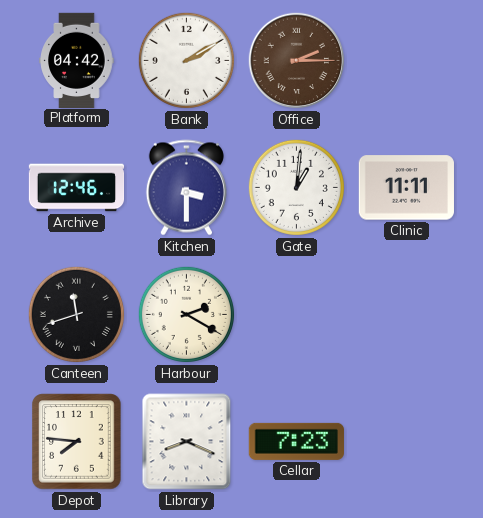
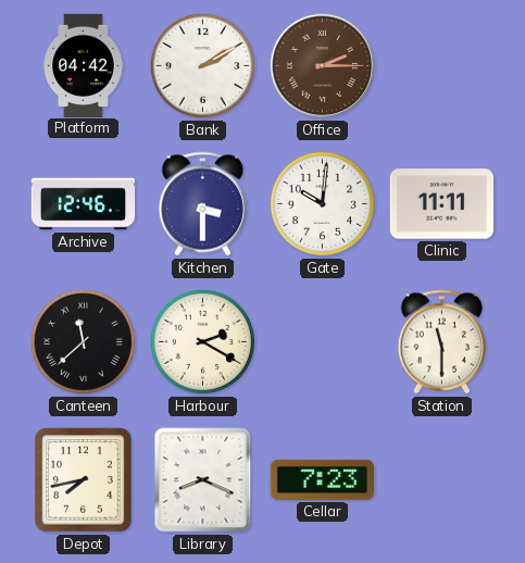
Gate: 1:01 -> 10:01
Canteen: 11:42 -> 11:38
Station: none -> 11:30
Depot: 7:46 -> 7:43
